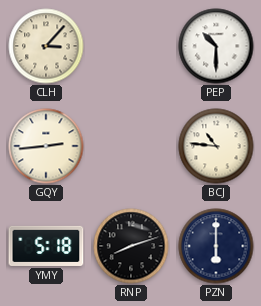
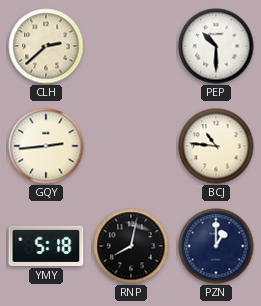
CLH: 3:07 -> 2:38
RNP: 8:12 -> 8:02
PZN: 6:00 -> 1:00
